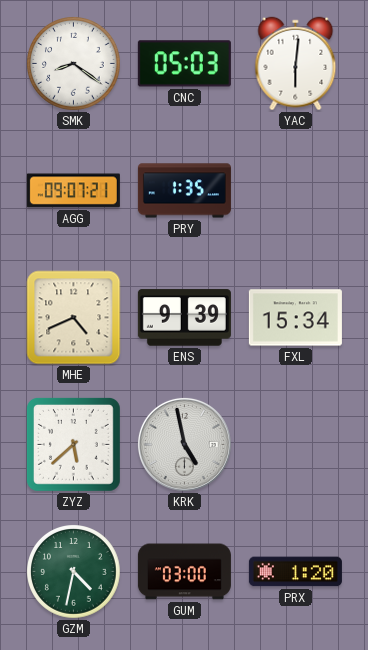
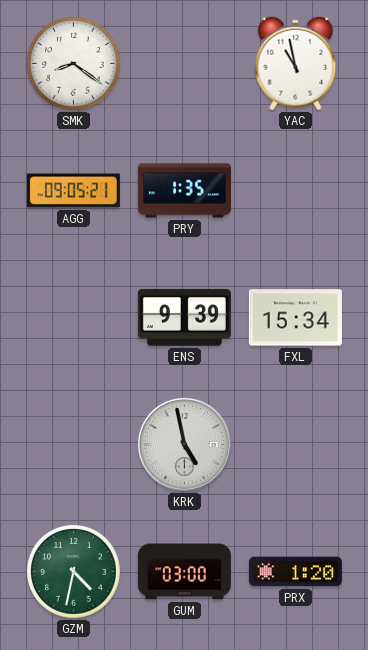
CNC: 05:03 -> none
YAC: 6:01 -> 10:58
AGG: 09:07 -> 09:05
MHE: 4:41 -> none
ZYZ: 5:38 -> none
